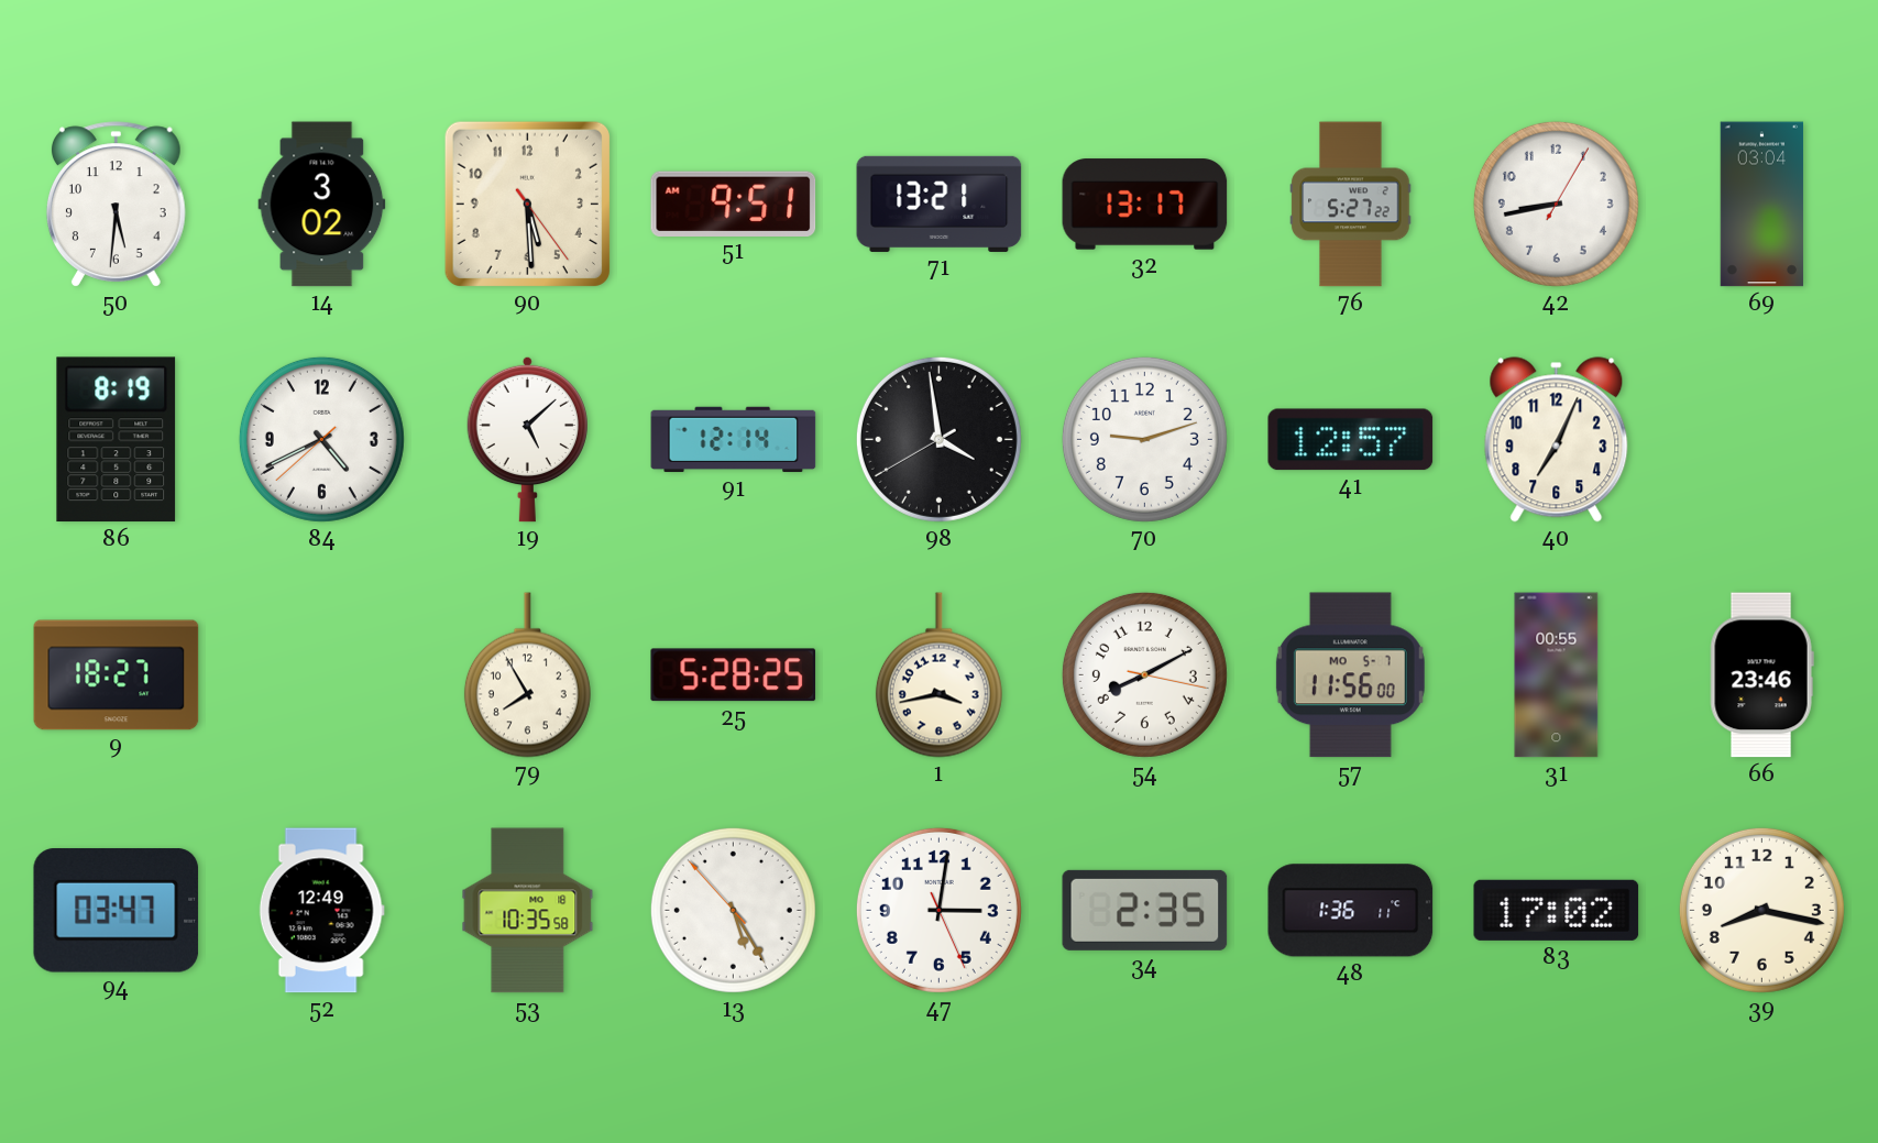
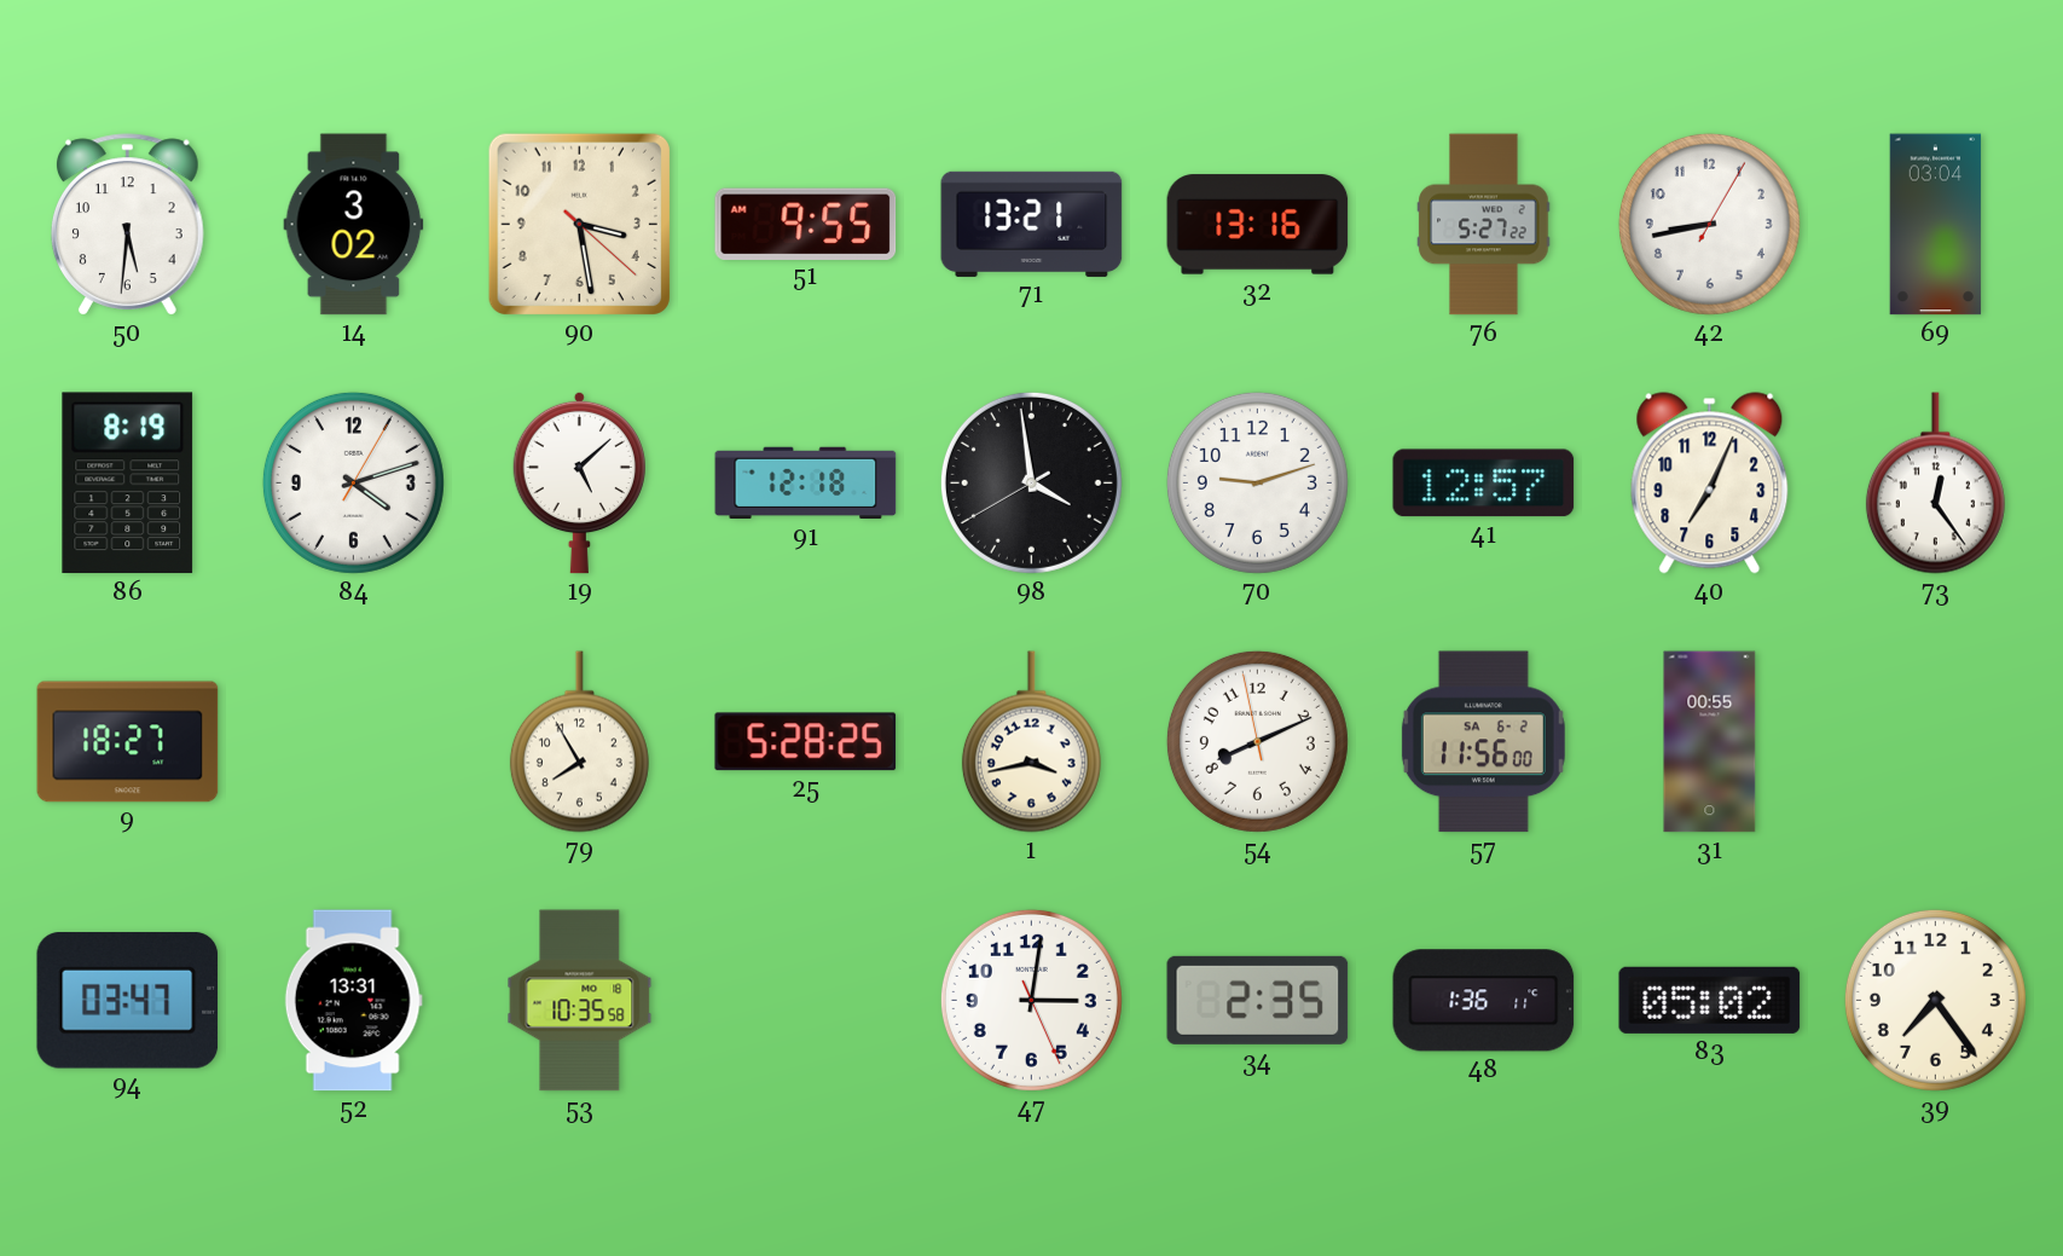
90: 5:29 -> 3:28
51: 9:51 -> 9:55
32: 13:17 -> 13:16
84: 4:40 -> 4:12
91: 12:14 -> 12:18
73: none -> 12:24
54: 8:10:17 -> 8:10:58
57 date: MO 5-7 -> SA 6-2
66: 23:46 -> none
52: 12:49 -> 13:31
13: 5:24 -> none
83: 17:02 -> 05:02
39: 8:17 -> 7:24
